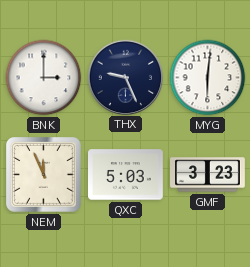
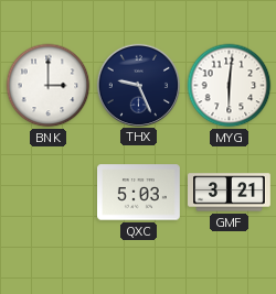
NEM: 11:56 -> none
GMF: 3:23 -> 3:21
